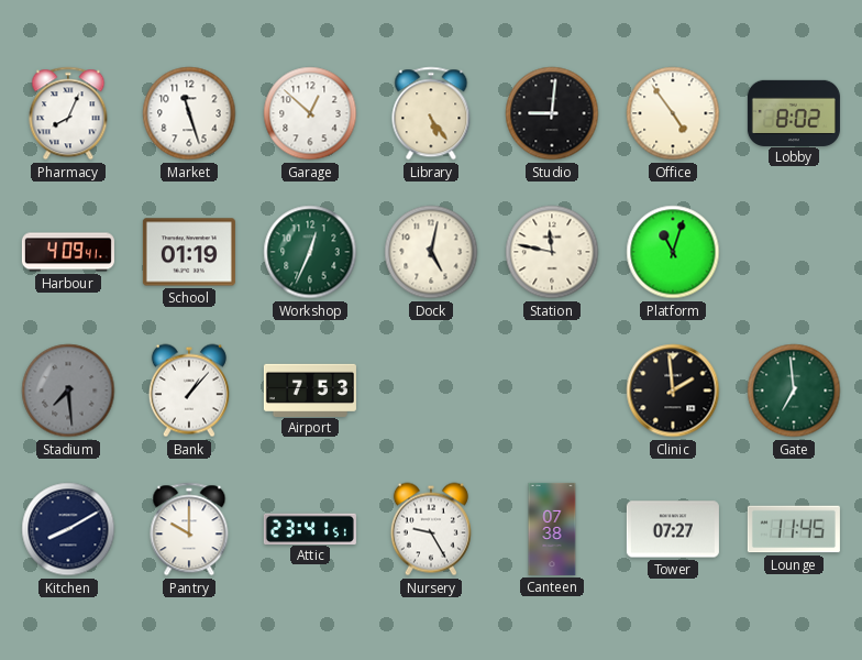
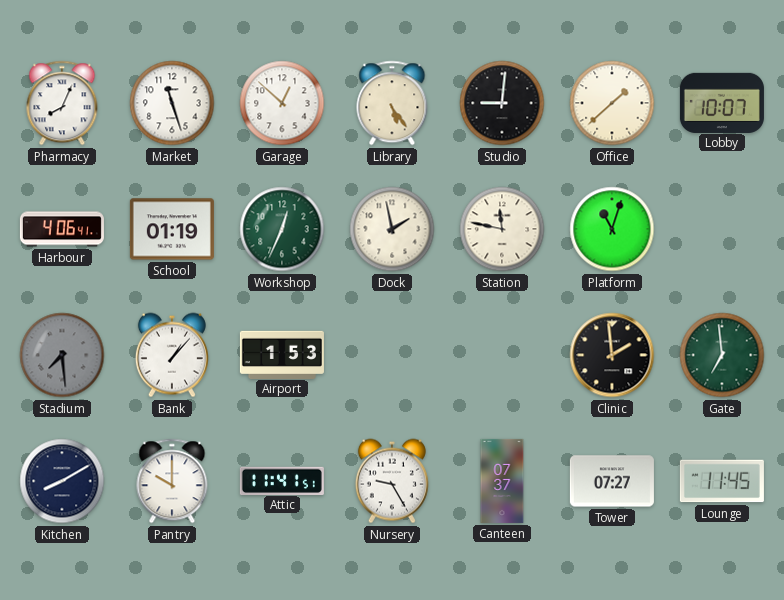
Office: 4:54 -> 1:38
Lobby: 8:02 -> 10:07
Harbour: 4:09 -> 4:06
Dock: 5:02 -> 1:58
Airport: 7:53 -> 1:53
Attic: 23:41 -> 11:41
Canteen: 07:38 -> 07:37
